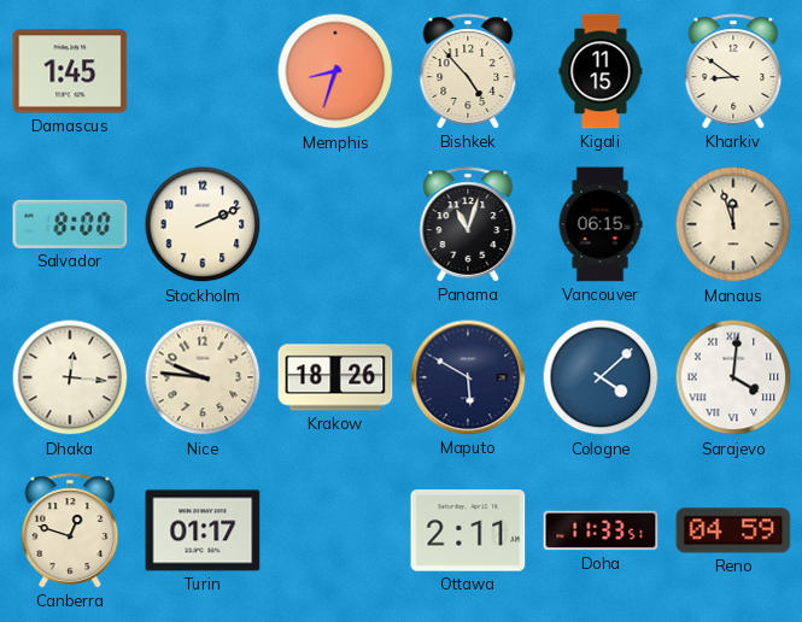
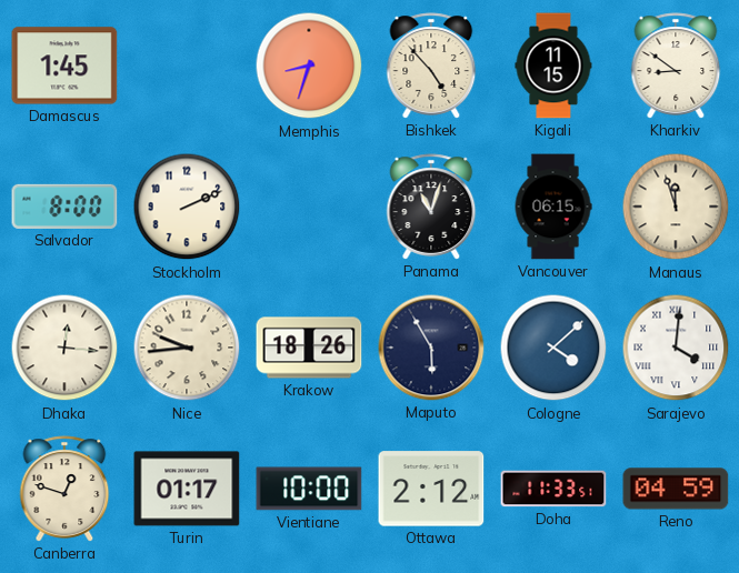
Nice: 9:46 -> 9:44
Maputo: 5:50 -> 5:55
Vientiane: none -> 10:00
Ottawa: 2:11 -> 2:12
